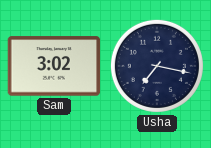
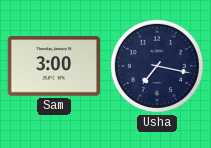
Sam: 3:02 -> 3:00
